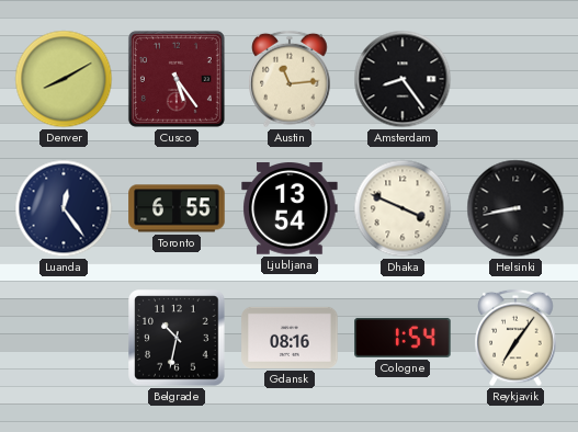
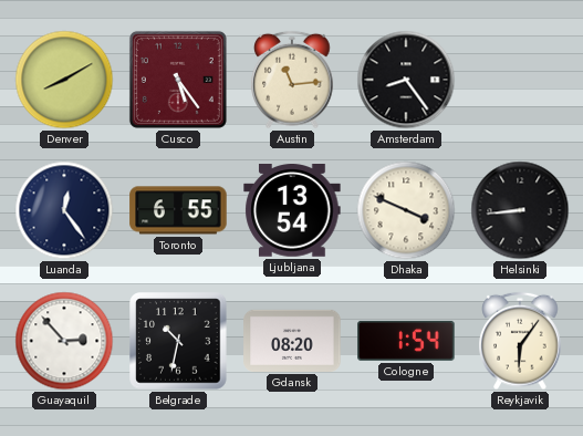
Helsinki: 8:43 -> 8:44
Guayaquil: none -> 2:53
Gdansk: 08:16 -> 08:20
Reykjavik: 7:06 -> 6:06
